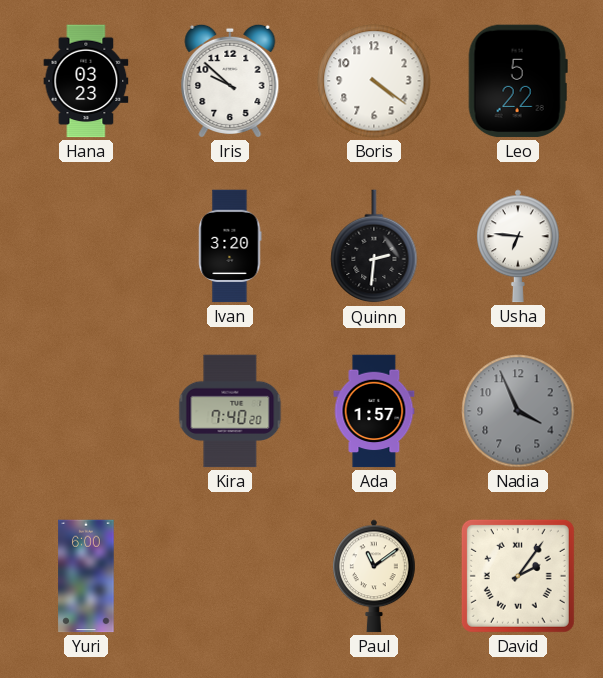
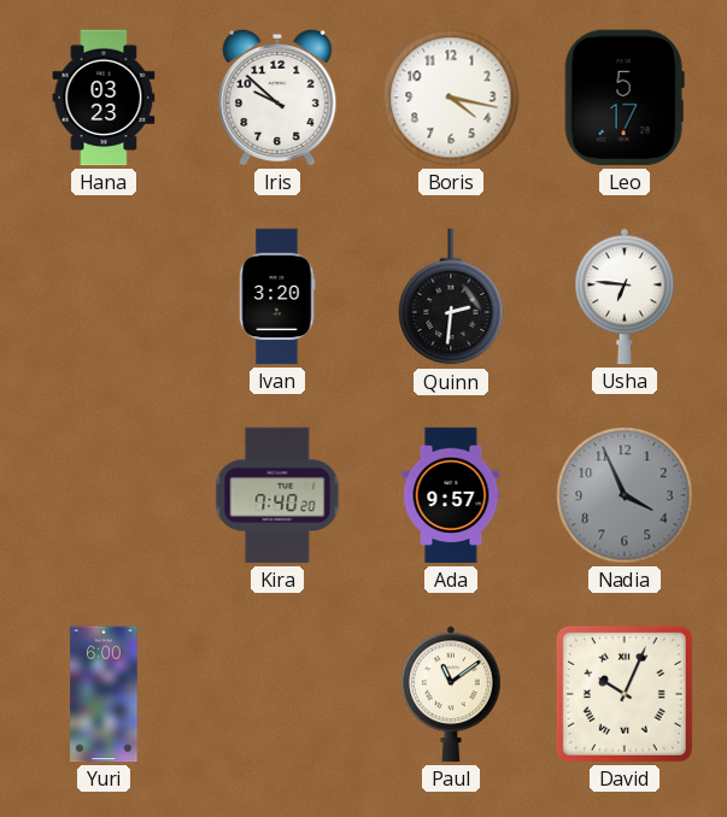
Boris: 4:21 -> 4:17
Leo: 5:22 -> 5:17
Ada: 1:57 -> 9:57
David: 2:06 -> 10:04
